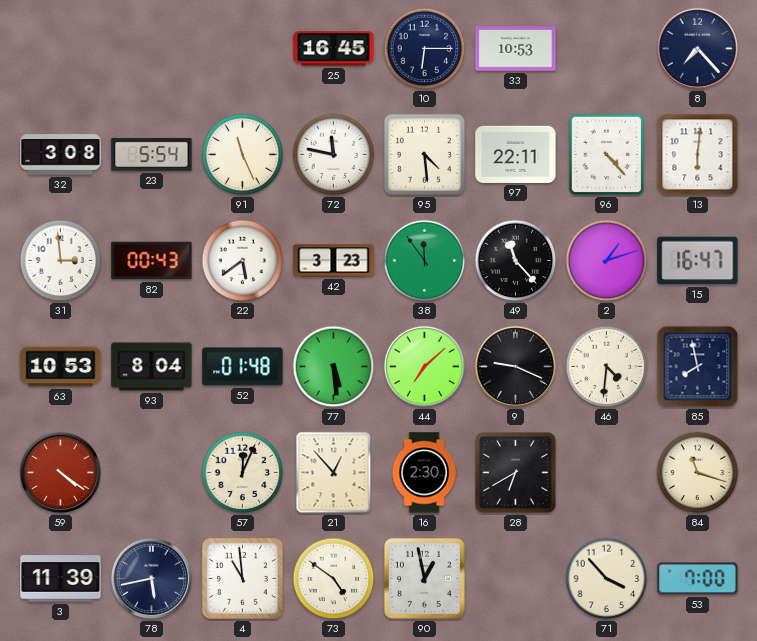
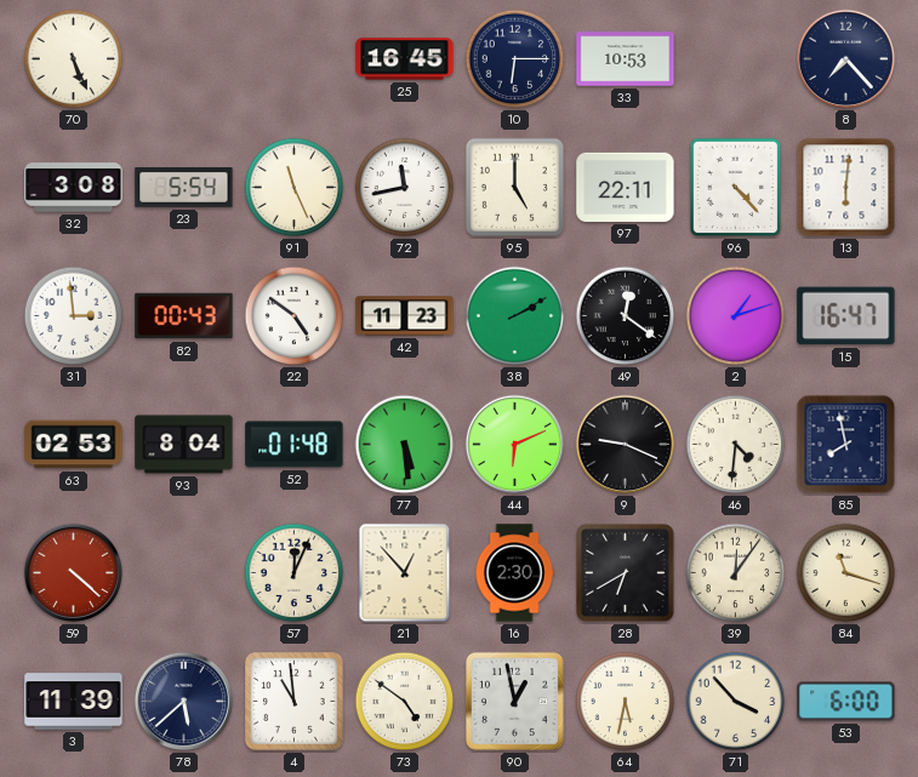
70: none -> 5:26
72: 11:47 -> 11:43
95: 4:29 -> 5:00
22: 5:39 -> 4:51
42: 3:23 -> 11:23
38: 11:54 -> 2:10
49: 11:23 -> 12:21
63: 10:53 -> 02:53
44: 7:08 -> 6:11
59: 4:21 -> 4:22
39: none -> 12:06
78: 5:43 -> 5:38
64: none -> 5:32
53: 7:00 -> 6:00
